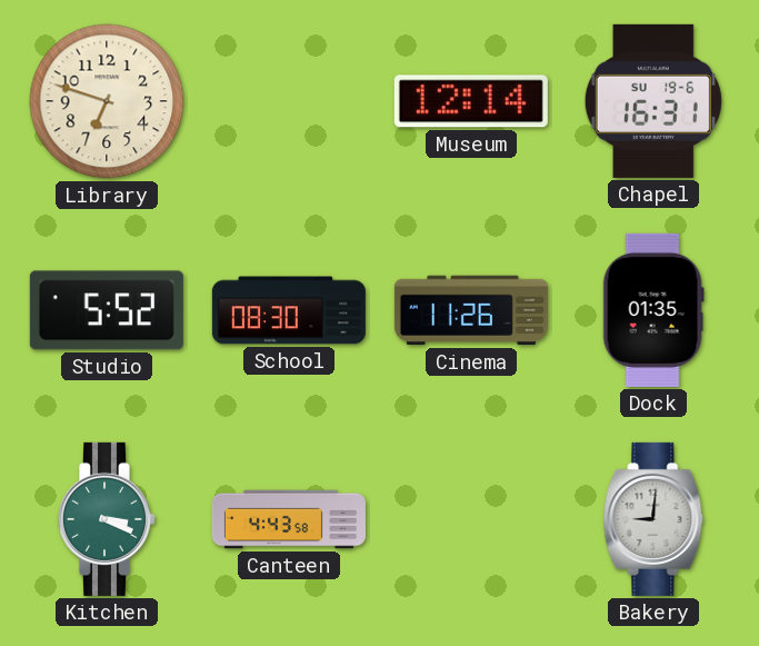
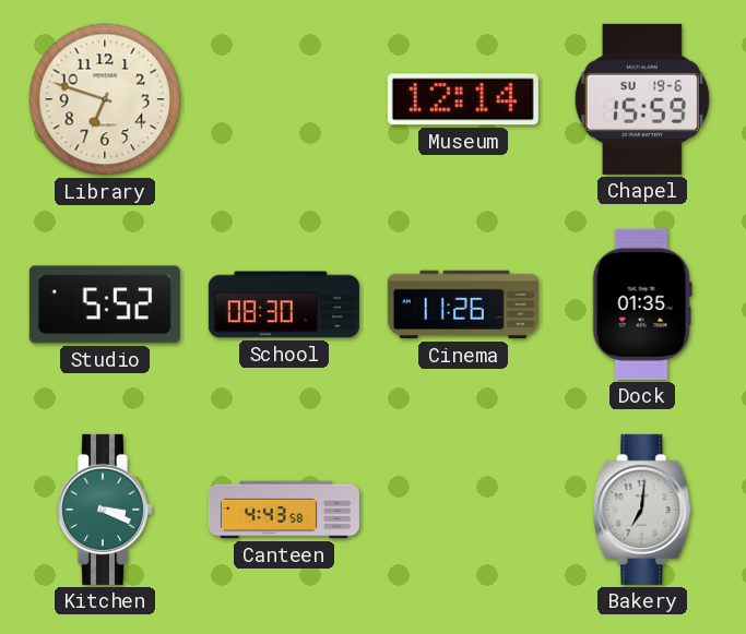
Chapel: 16:31 -> 15:59
Bakery: 9:01 -> 7:01
